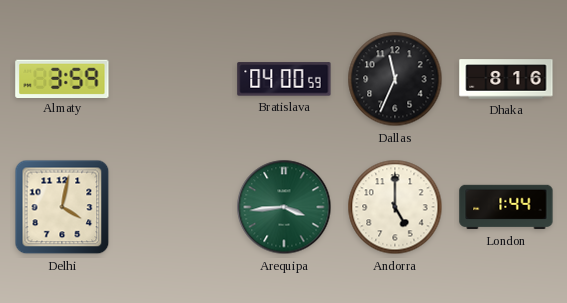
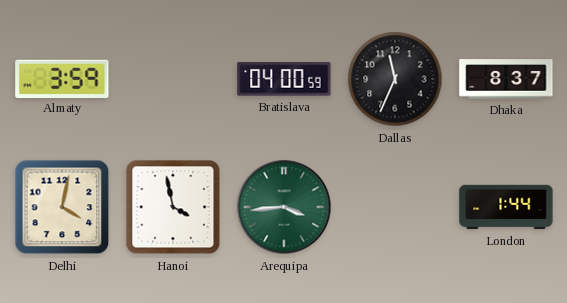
Dhaka: 8:16 -> 8:37
Hanoi: none -> 3:58
Andorra: 5:00 -> none
